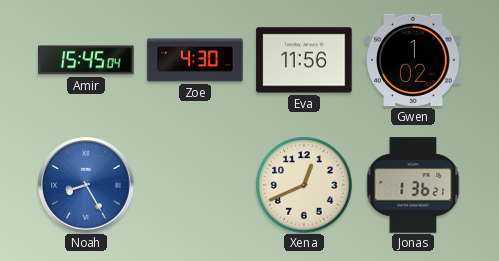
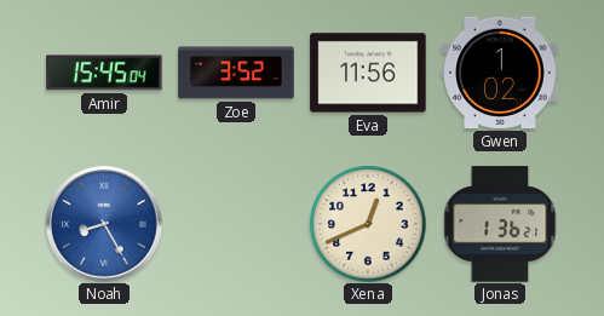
Zoe: 4:30 -> 3:52
